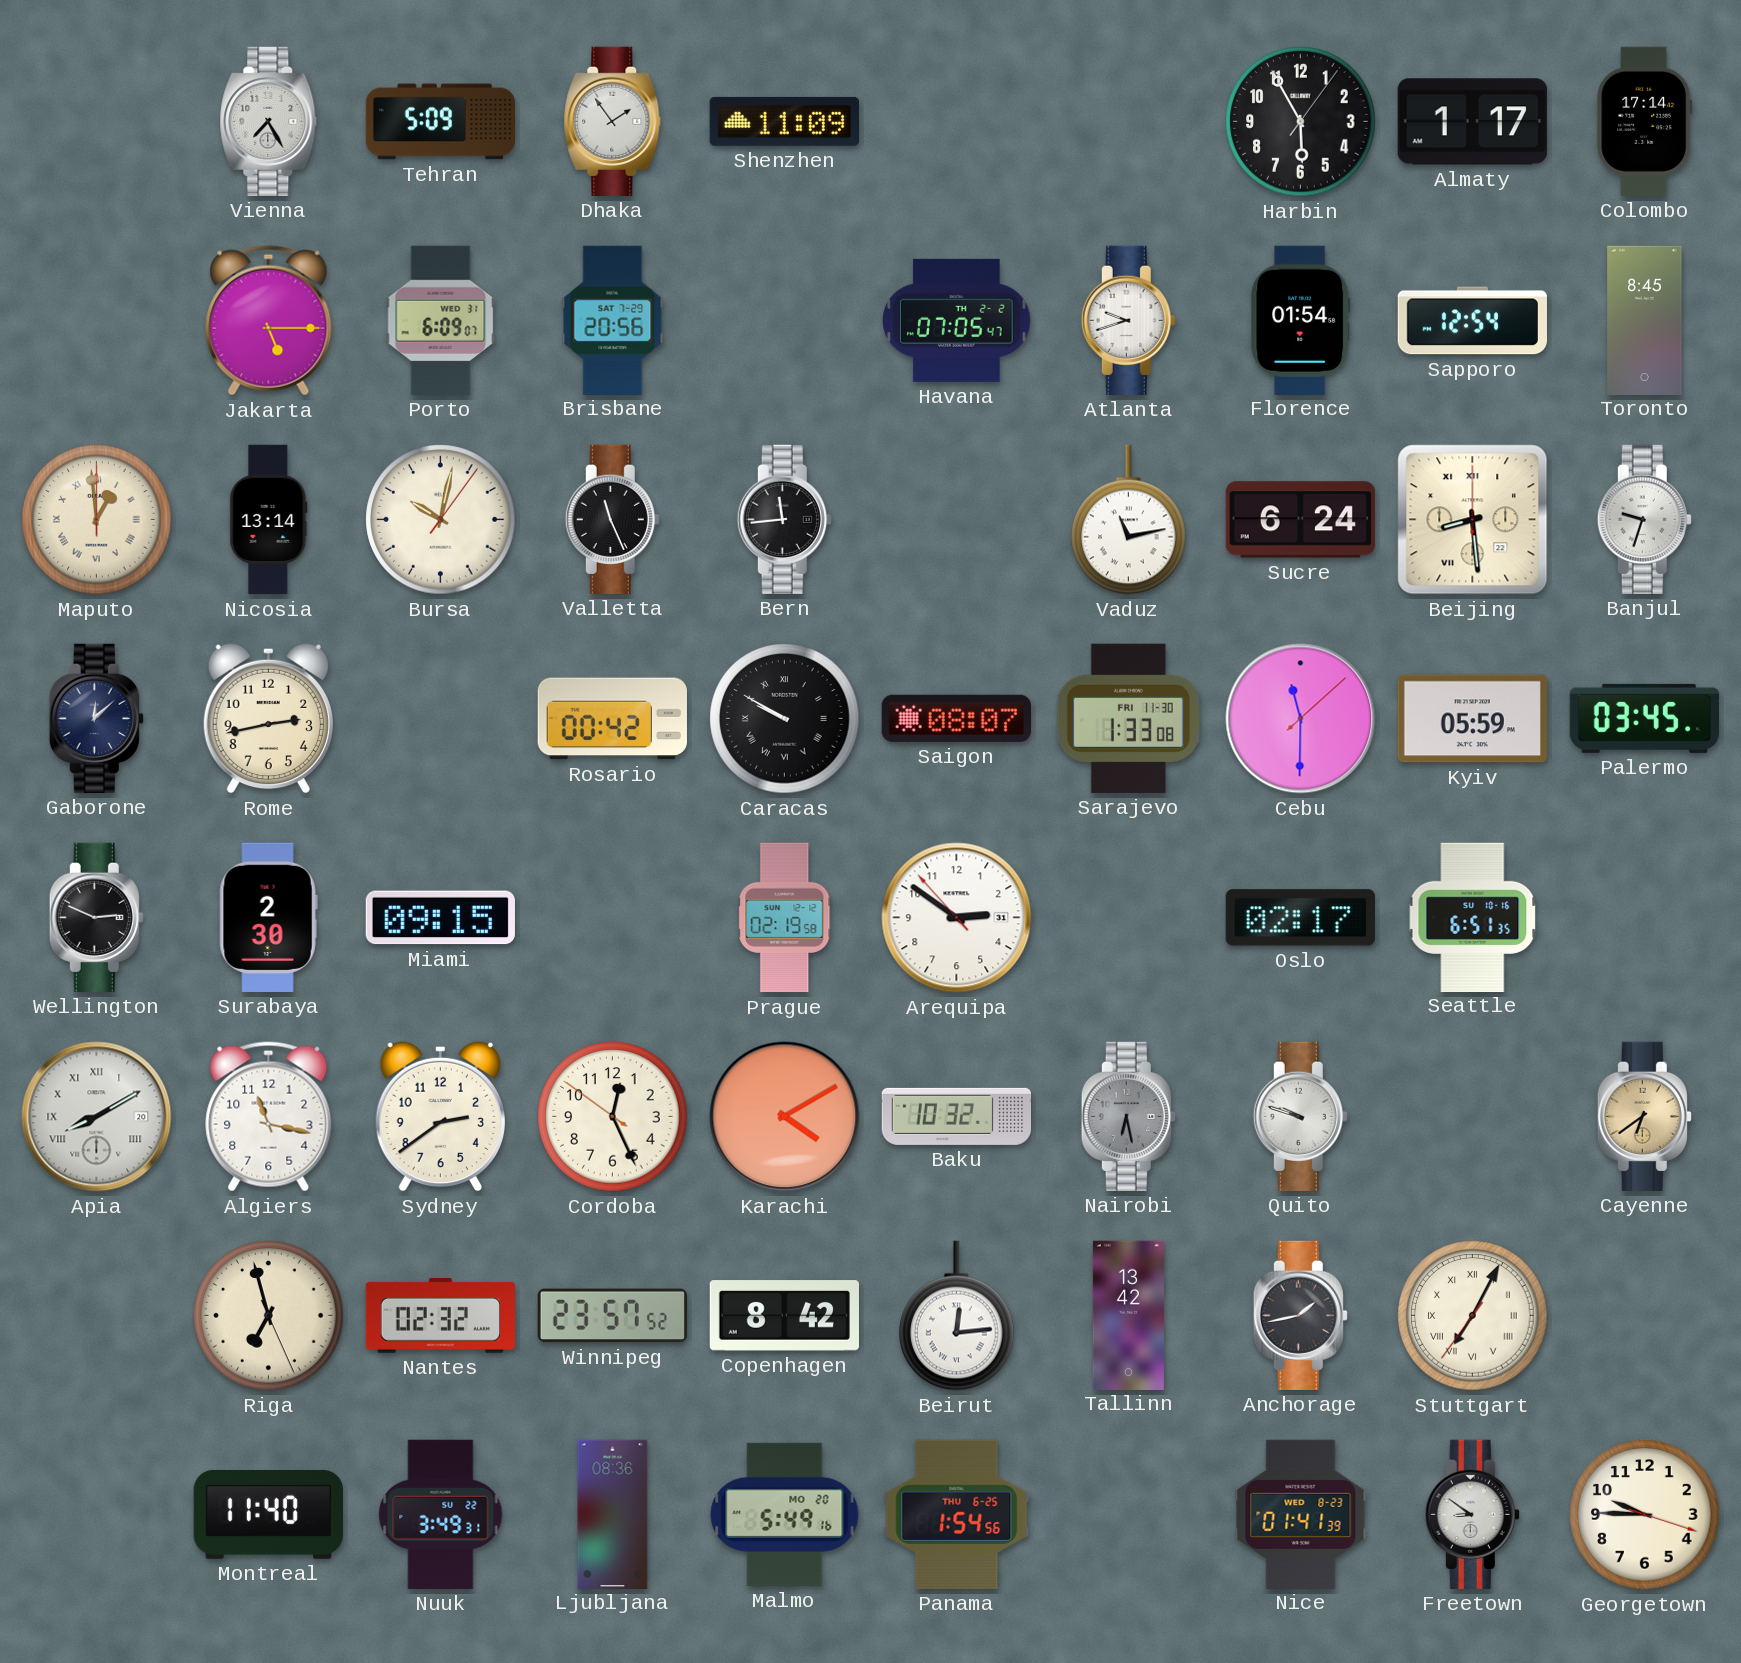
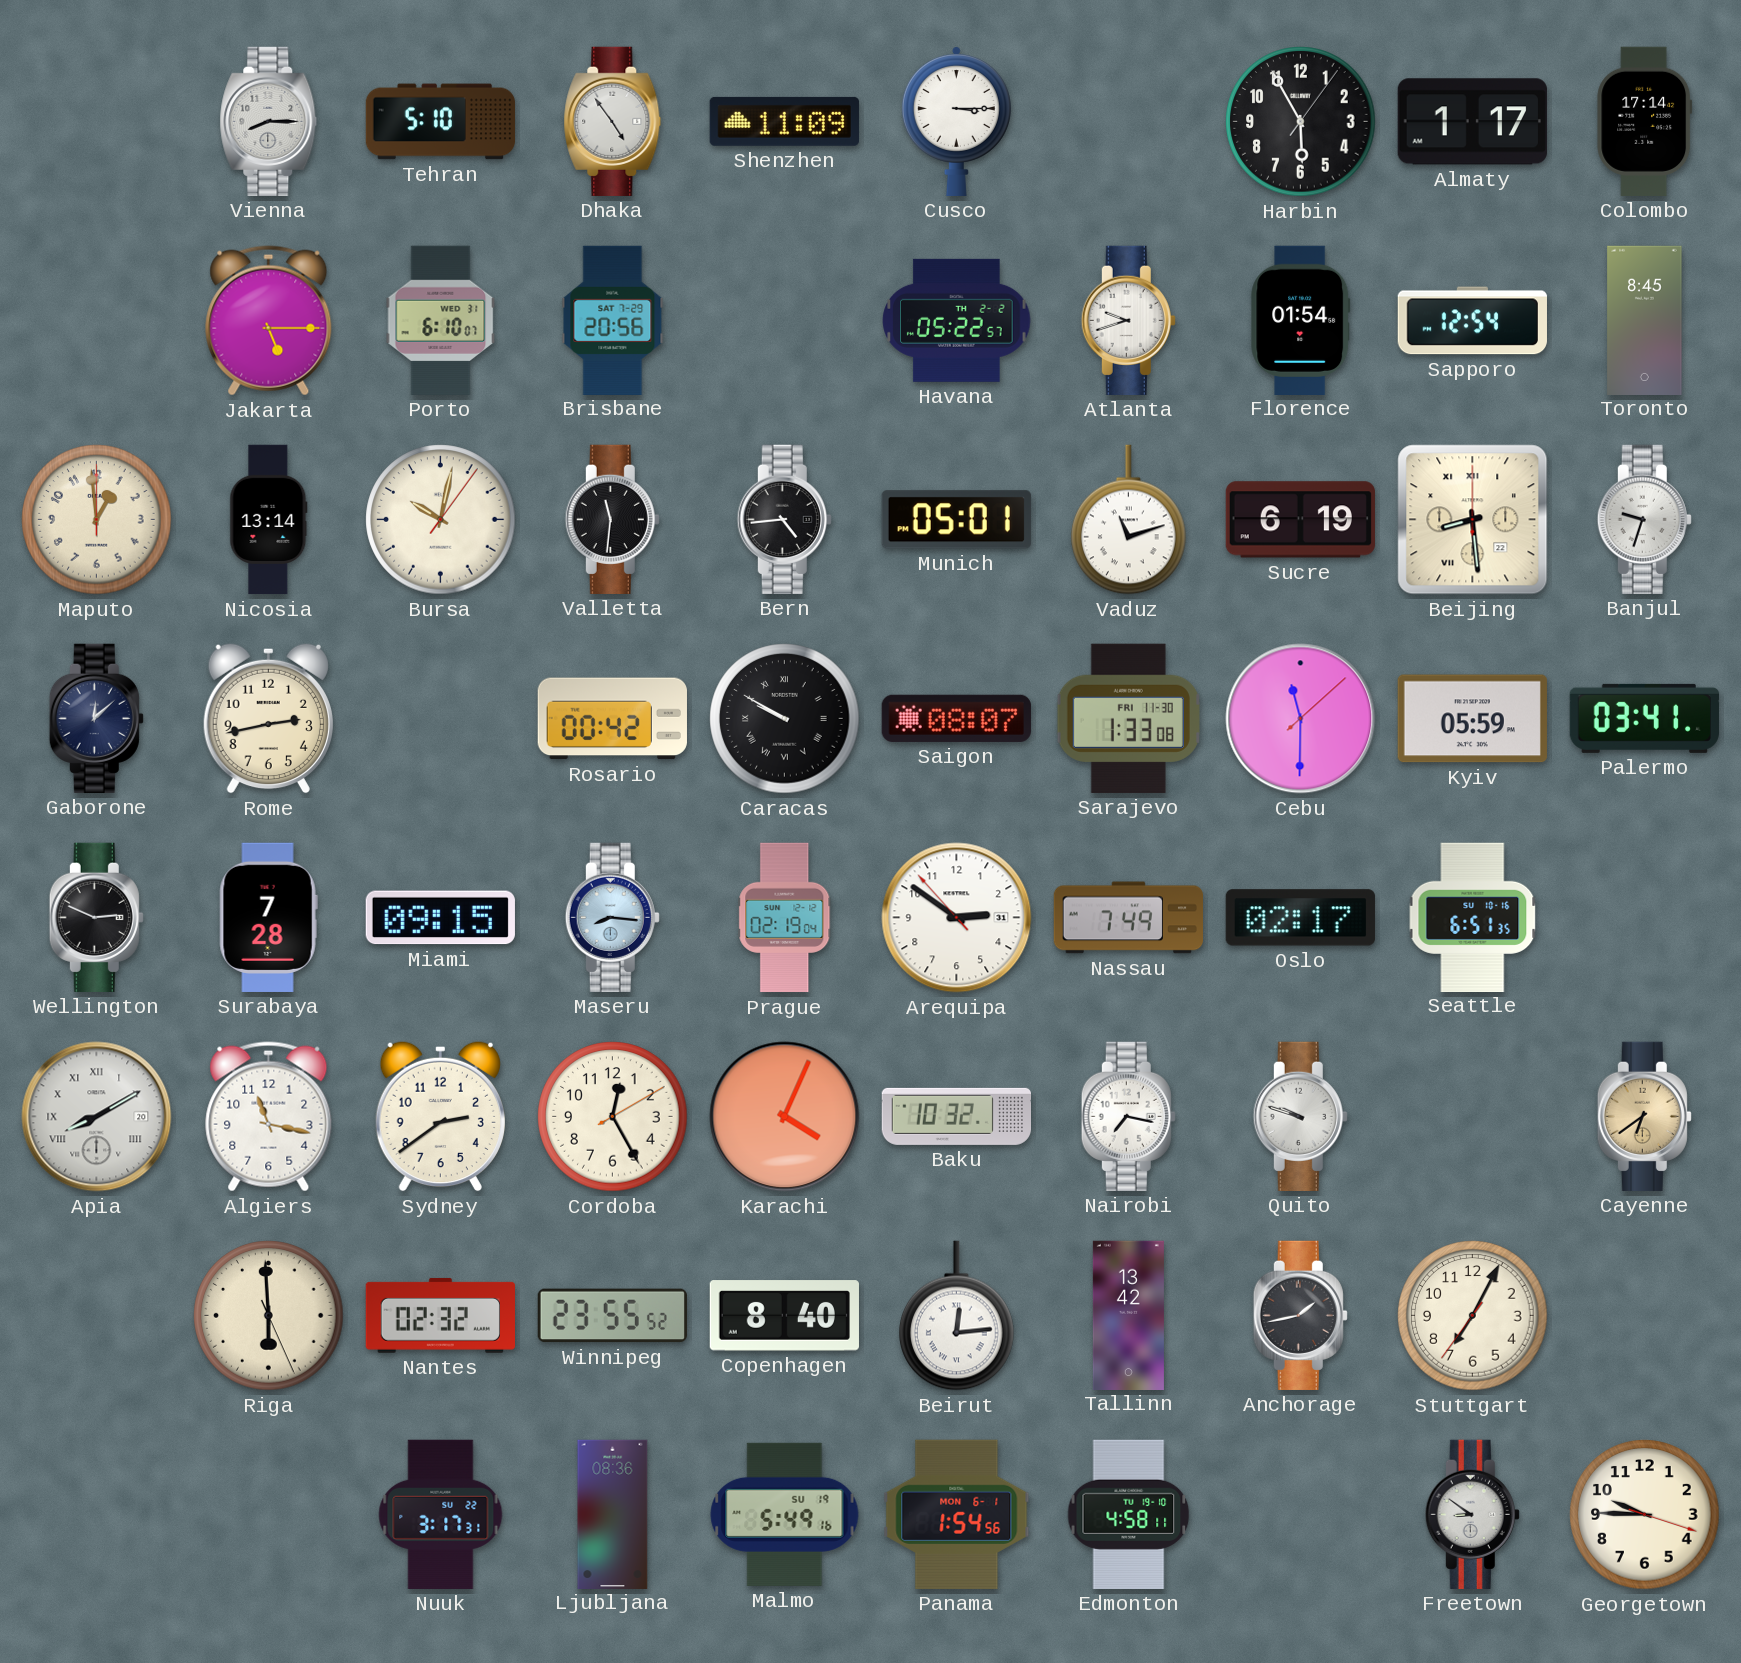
Vienna: 7:25 -> 8:15
Tehran: 5:09 -> 5:10
Dhaka: 1:54 -> 4:54
Cusco: none -> 3:15
Porto: 6:09 -> 6:10
Havana: 07:05 -> 05:22
Maputo numerals: Roman -> Arabic
Valletta: 11:26 -> 11:31
Bern: 11:44 -> 4:44
Munich: none -> 05:01
Vaduz: 11:13 -> 11:12
Sucre: 6:24 -> 6:19
Palermo: 03:45 -> 03:41
Surabaya: 2:30 -> 7:28
Maseru: none -> 8:16
Prague: 02:19:58 -> 02:19:04
Nassau: none -> 7:49
Cordoba: 12:25:51 -> 12:25:10
Karachi: 4:10 -> 4:04
Nairobi: 6:28 -> 7:17
Nairobi dial: grey -> white
Riga: 6:57 -> 5:59
Winnipeg: 23:57 -> 23:55
Copenhagen: 8:42 -> 8:40
Stuttgart numerals: Roman -> Arabic
Montreal: 11:40 -> none
Nuuk: 3:49 -> 3:17
Malmo date: MO 20 -> SU 19
Panama date: THU 6-25 -> MON 6-1
Edmonton: none -> 4:58
Nice: 01:41 -> none
